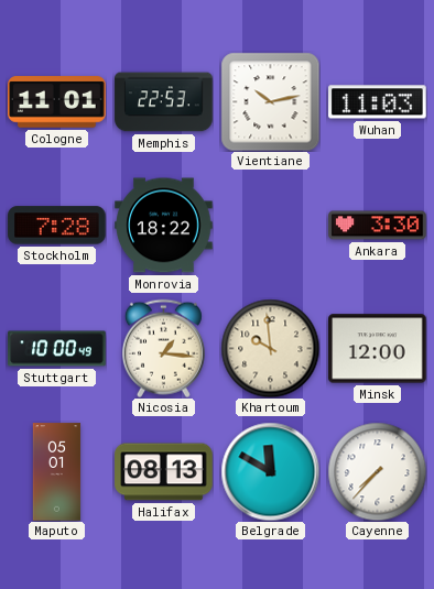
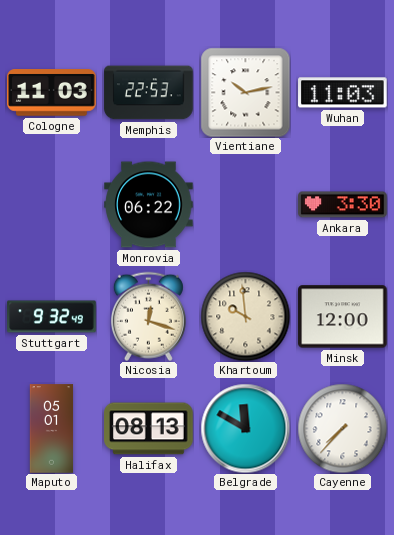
Cologne: 11:01 -> 11:03
Stockholm: 7:28 -> none
Monrovia: 18:22 -> 06:22
Stuttgart: 10:00 -> 9:32
Nicosia: 1:16 -> 12:18
